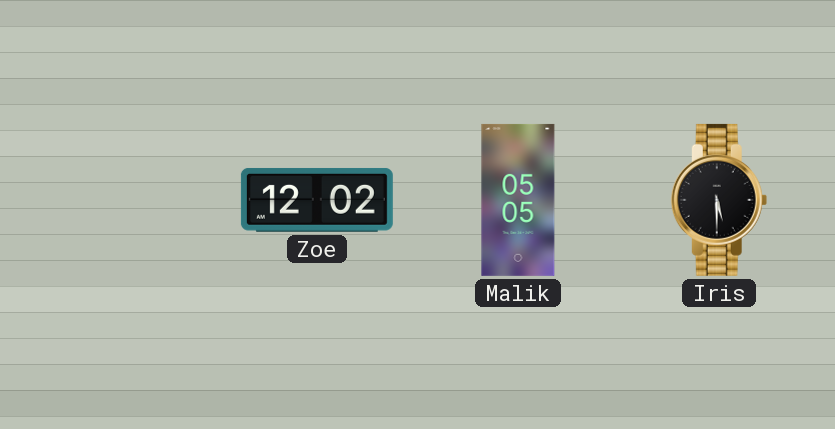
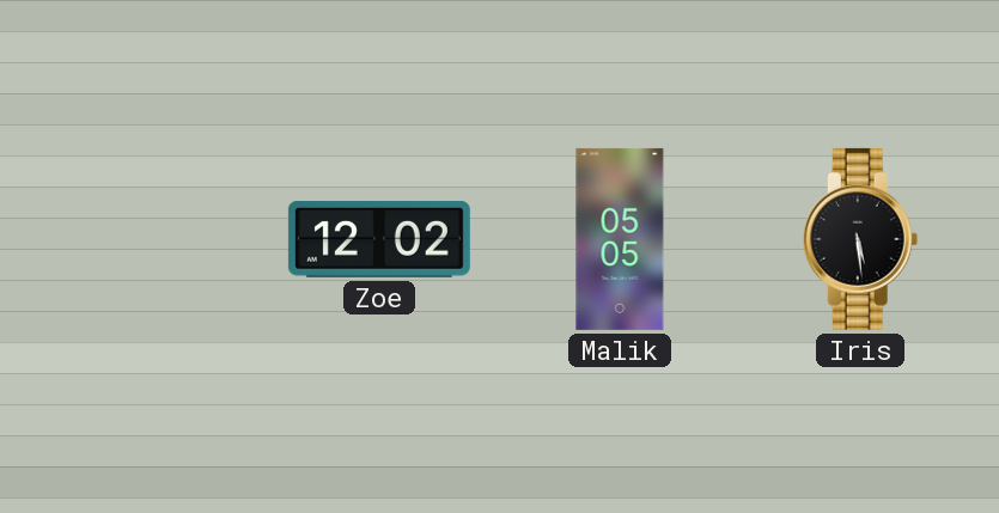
Iris: 5:30 -> 5:29
